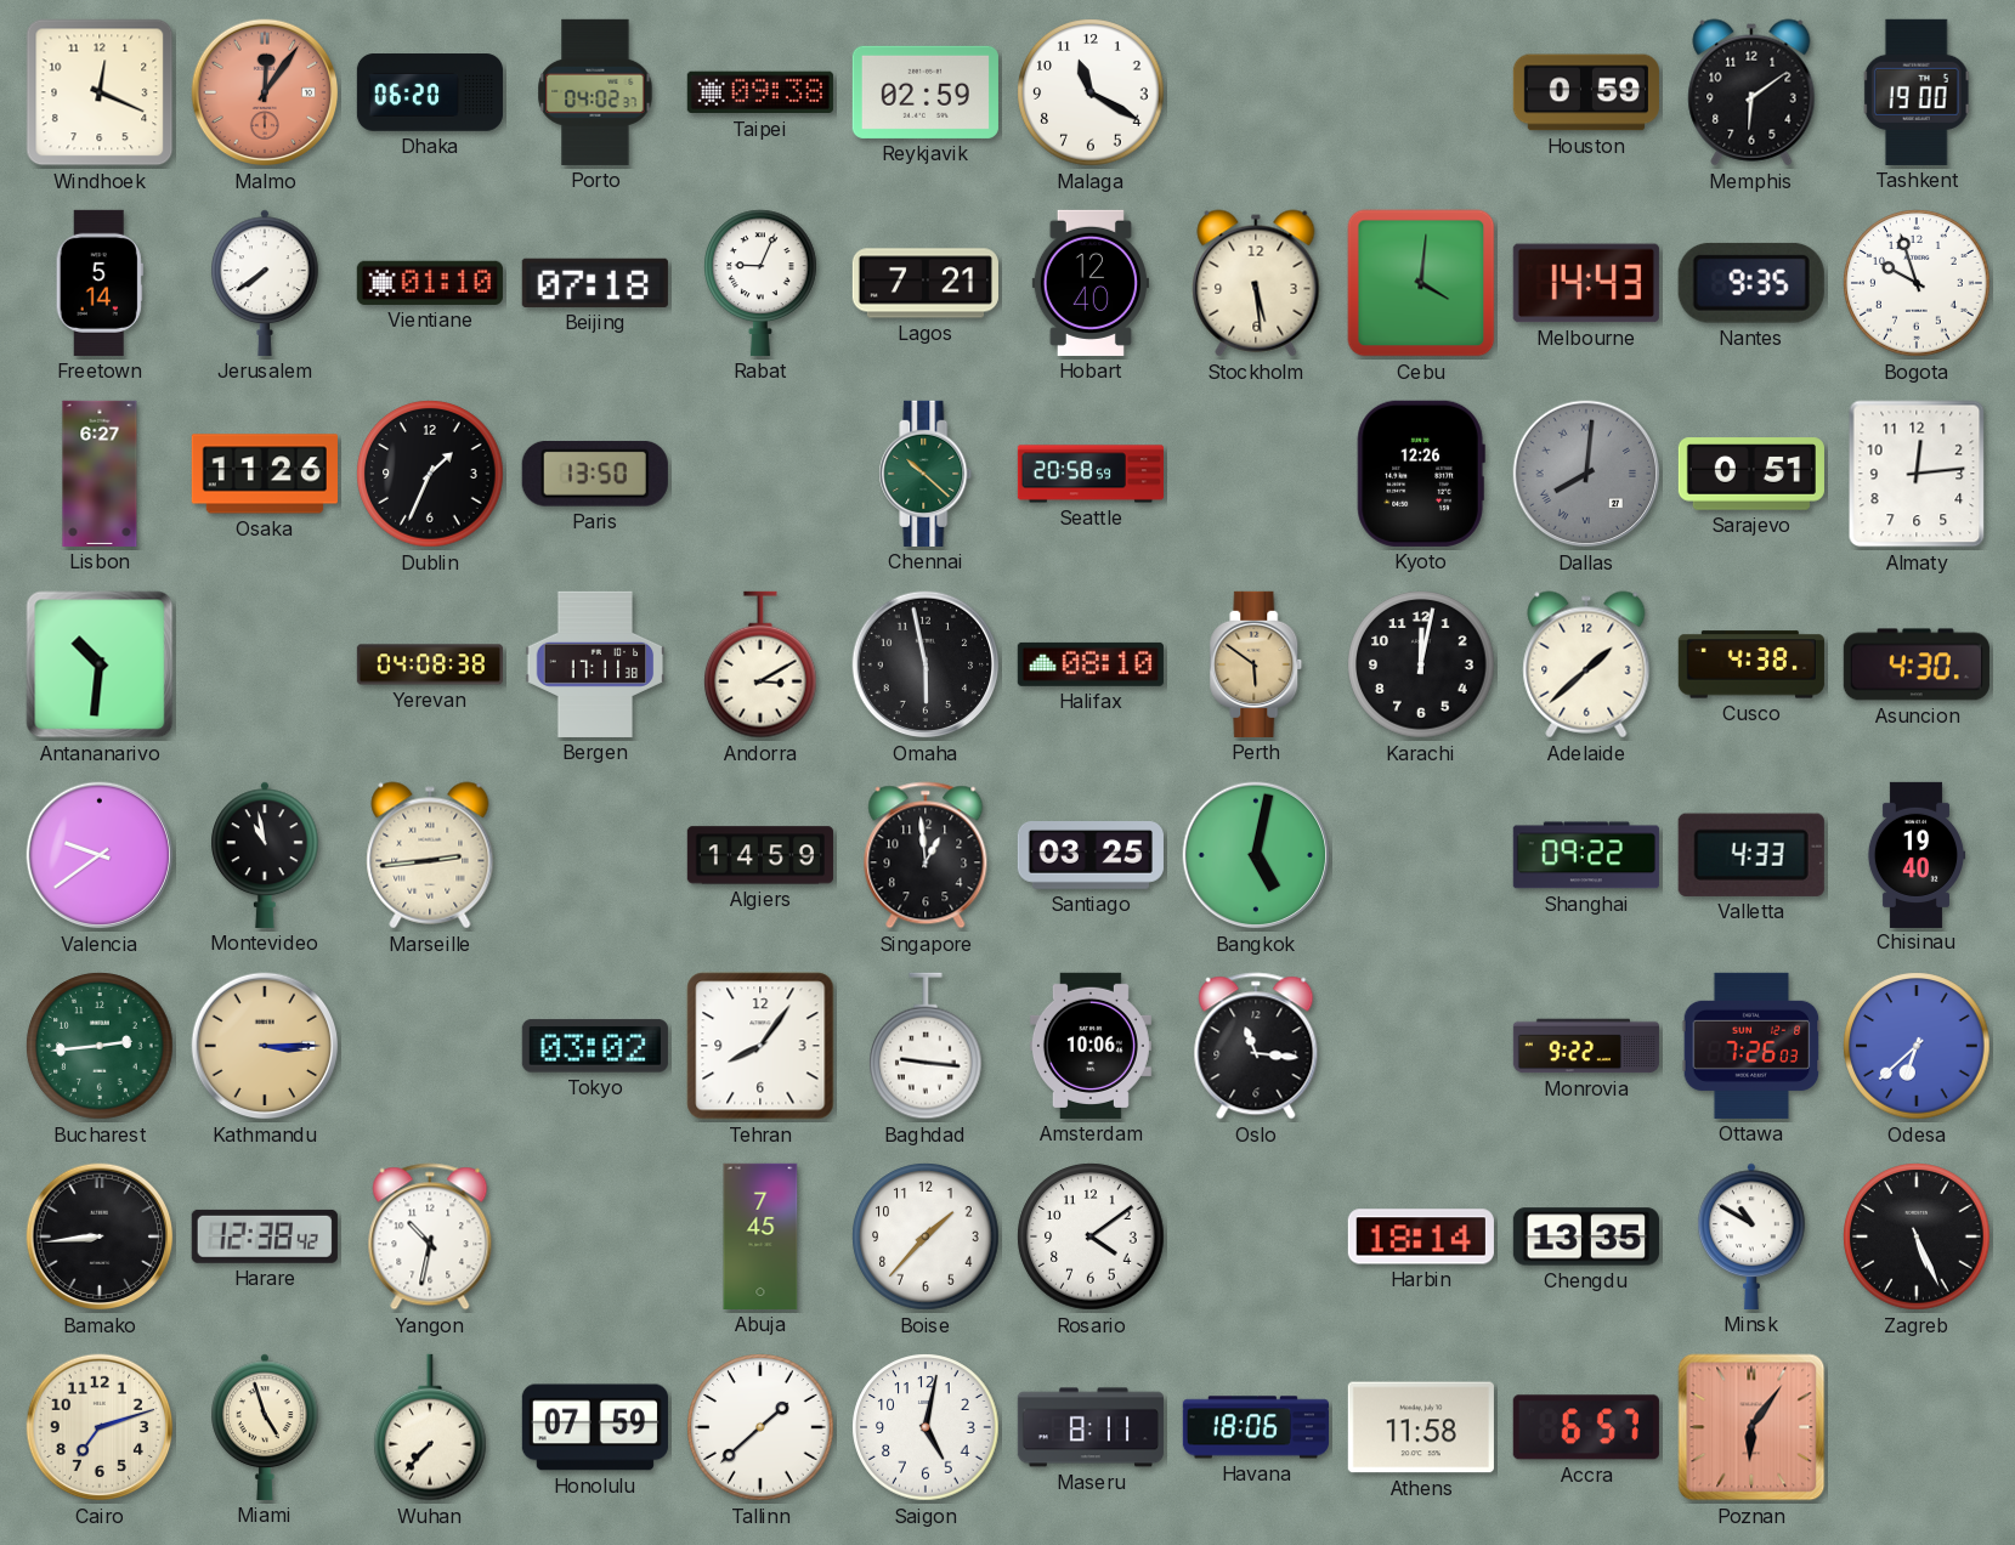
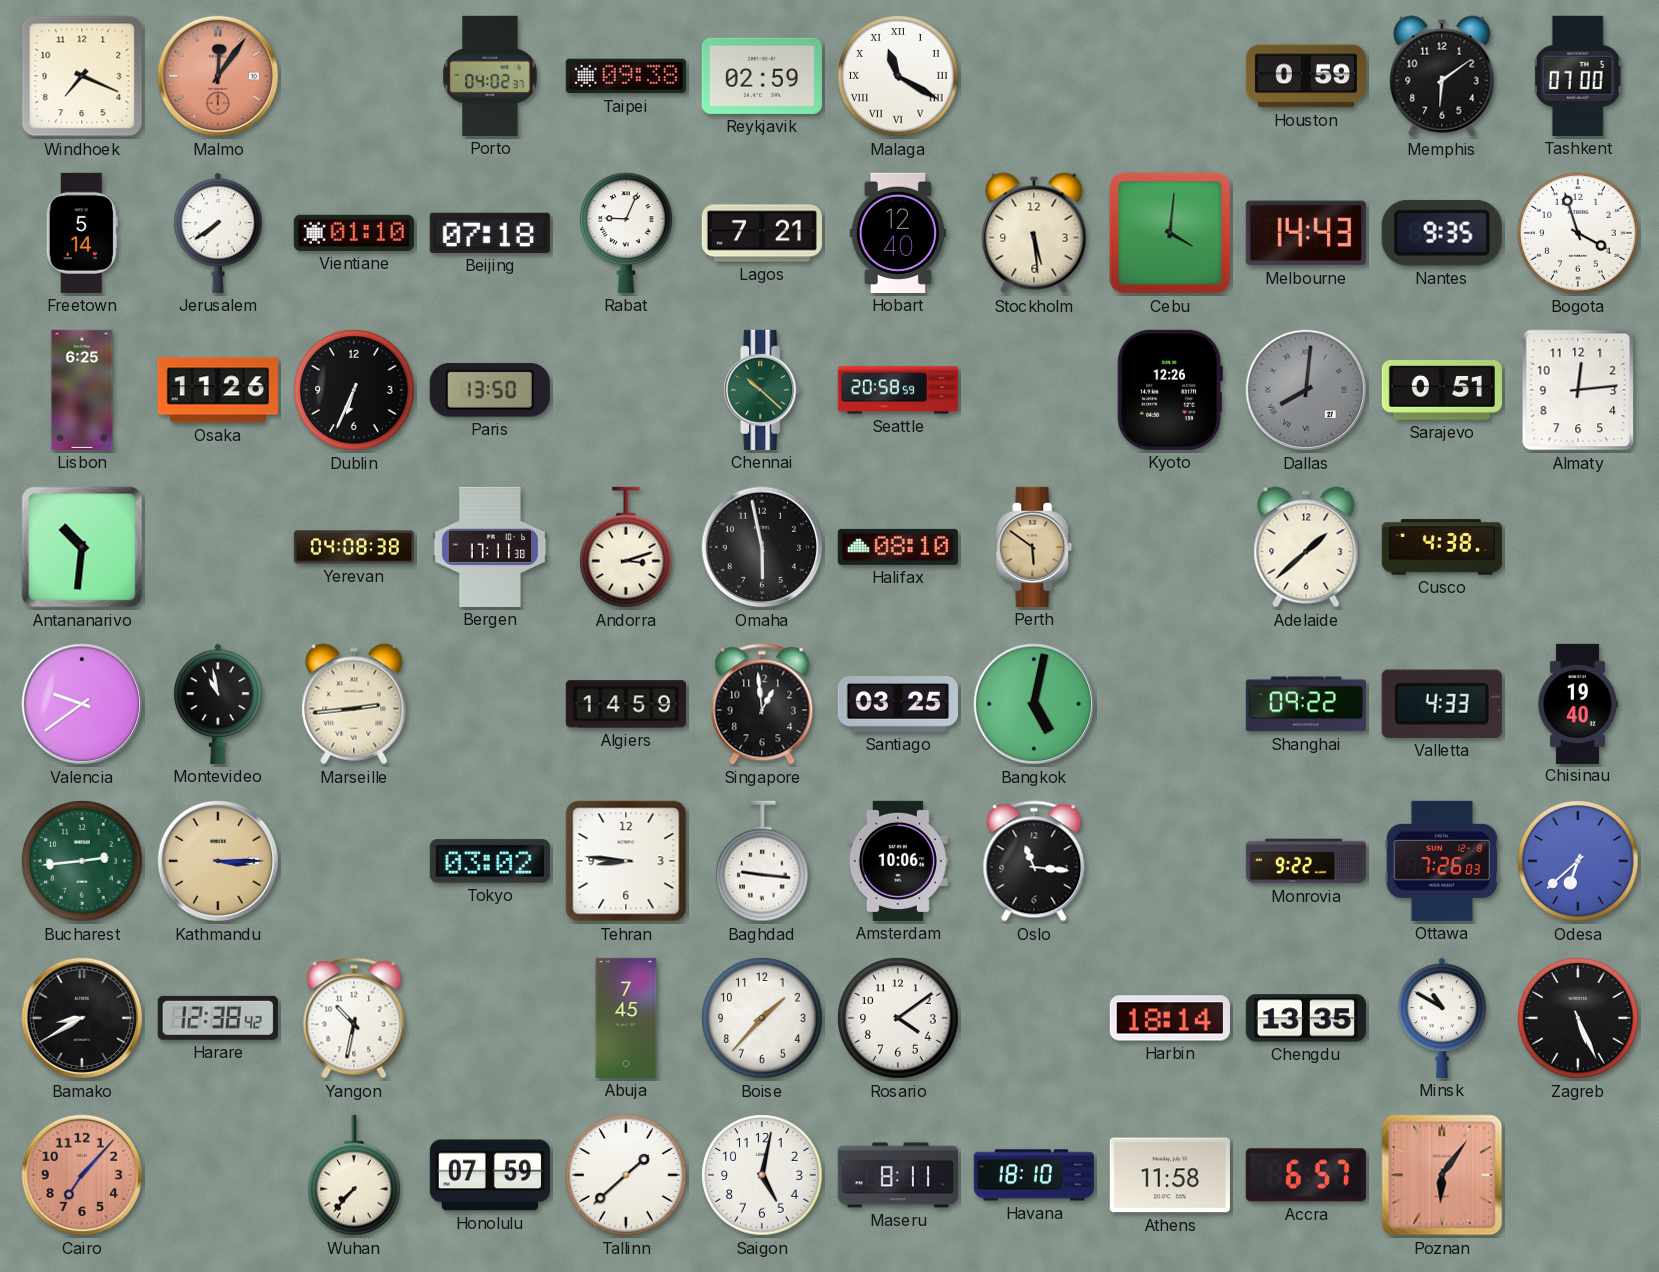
Windhoek: 12:19 -> 7:19
Dhaka: 06:20 -> none
Malaga numerals: Arabic -> Roman
Tashkent: 19:00 -> 07:00
Bogota: 9:57 -> 3:57
Lisbon: 6:27 -> 6:25
Dublin: 1:34 -> 6:34
Andorra: 3:10 -> 3:12
Karachi: 12:02 -> none
Asuncion: 4:30 -> none
Tehran: 8:06 -> 8:46
Bamako: 8:44 -> 8:40
Cairo: 7:12 -> 7:07
Cairo dial: cream -> salmon
Miami: 4:57 -> none
Havana: 18:06 -> 18:10
